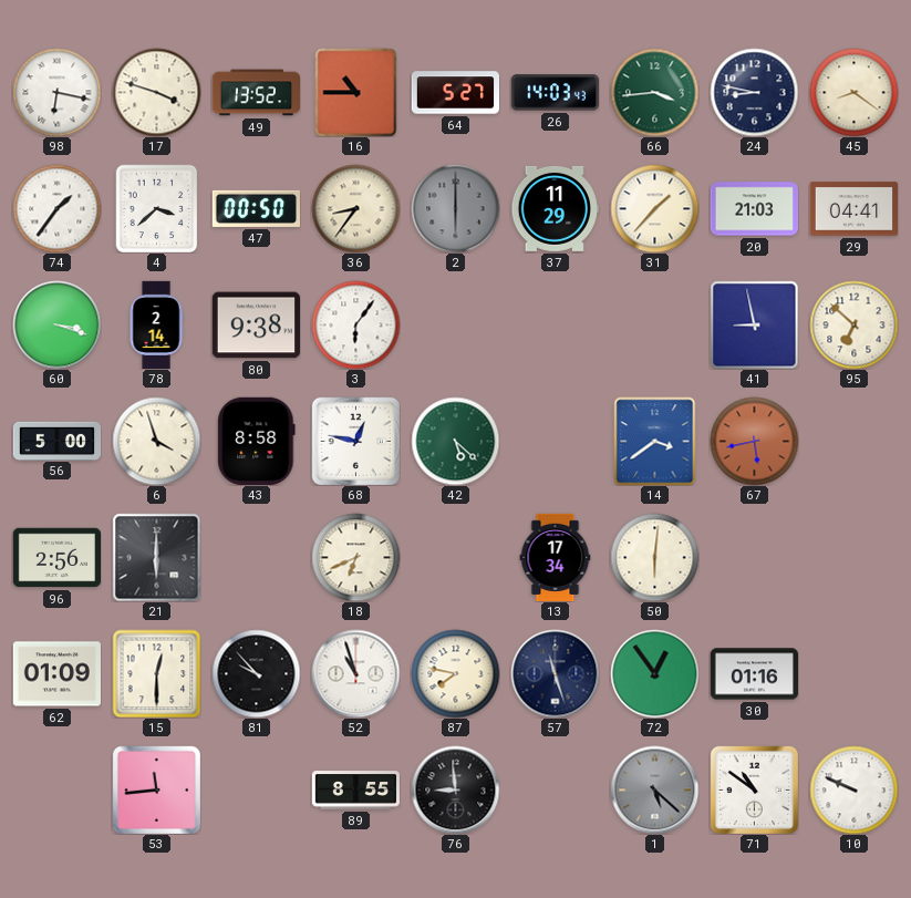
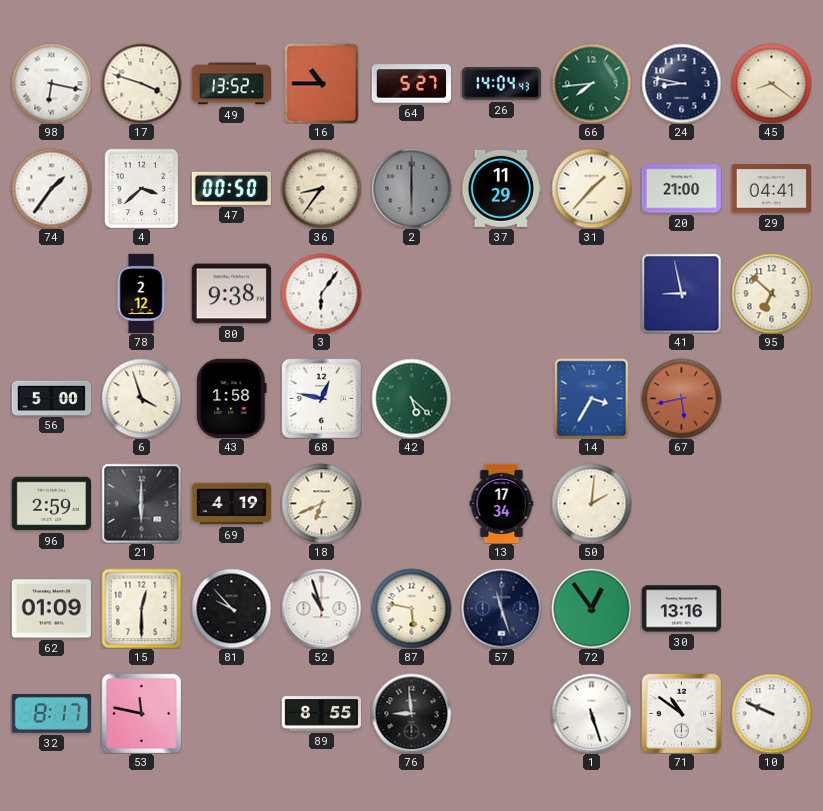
26: 14:03 -> 14:04
66: 3:44 -> 7:44
20: 21:03 -> 21:00
60: 3:18 -> none
78: 2:14 -> 2:12
43: 8:58 -> 1:58
14: 3:39 -> 3:35
96: 2:56 -> 2:59
69: none -> 4:19
50: 6:01 -> 2:01
87: 7:47 -> 5:47
30: 01:16 -> 13:16
32: none -> 8:17
53: 11:44 -> 11:47
1: 5:22 -> 5:27
1 dial: grey -> white
